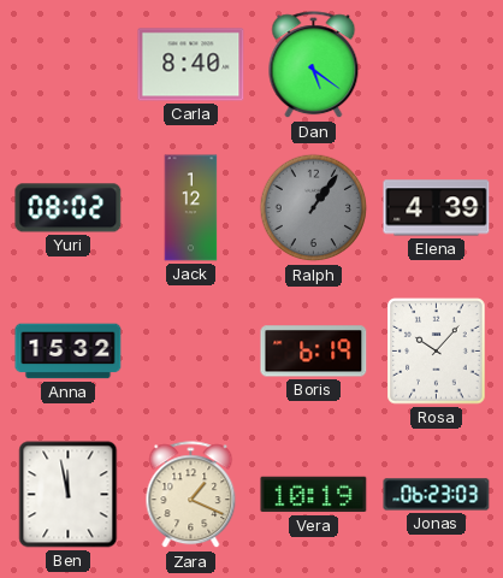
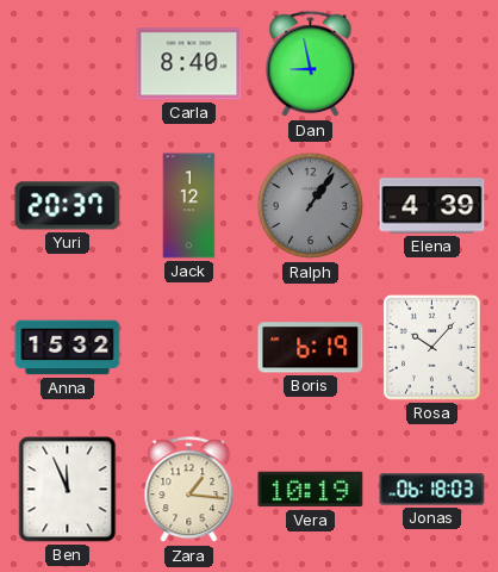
Dan: 5:21 -> 8:58
Yuri: 08:02 -> 20:37
Ben: 11:58 -> 11:56
Zara: 1:19 -> 1:16
Jonas: 06:23 -> 06:18
